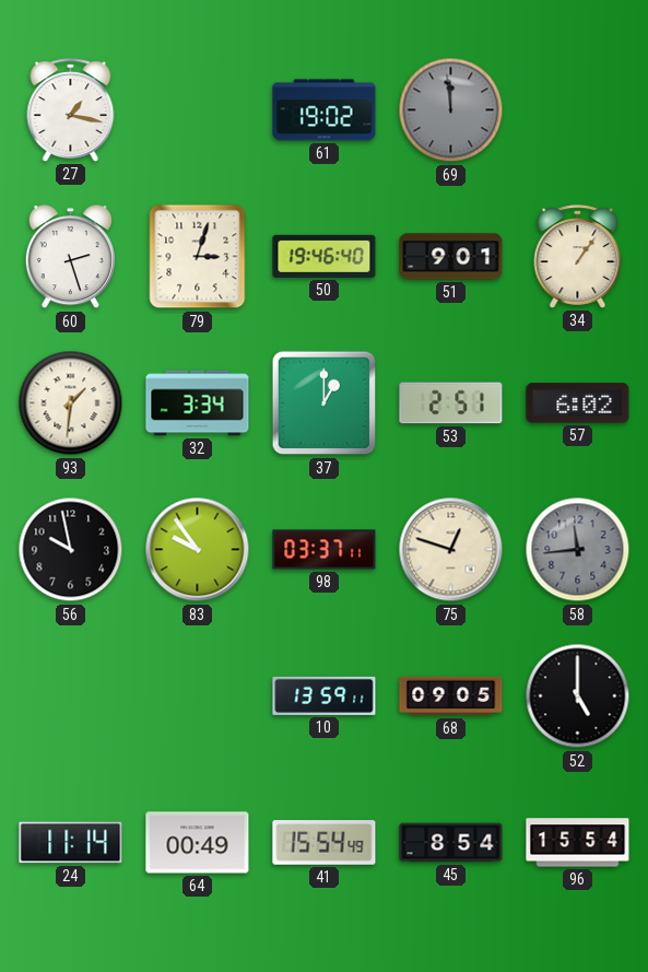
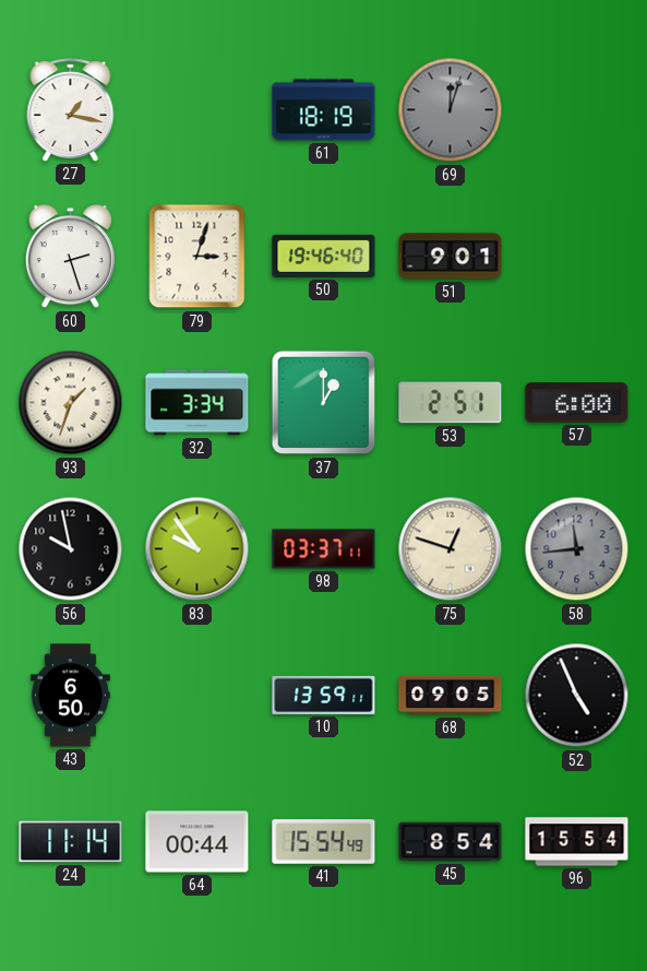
61: 19:02 -> 18:19
69: 11:59 -> 12:03
34: 1:06 -> none
93: 1:31 -> 1:33
57: 6:02 -> 6:00
43: none -> 6:50
52: 5:00 -> 4:56
64: 00:49 -> 00:44
